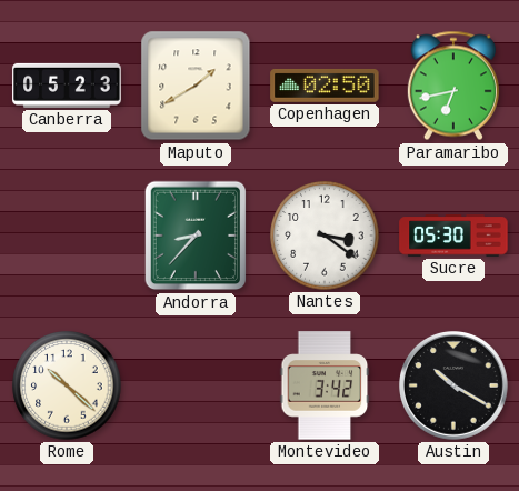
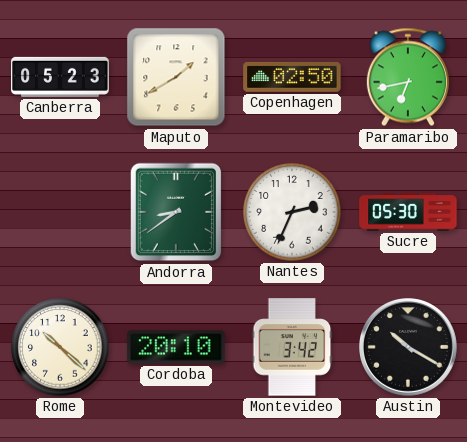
Andorra: 8:37 -> 8:39
Nantes: 3:21 -> 2:34
Cordoba: none -> 20:10
